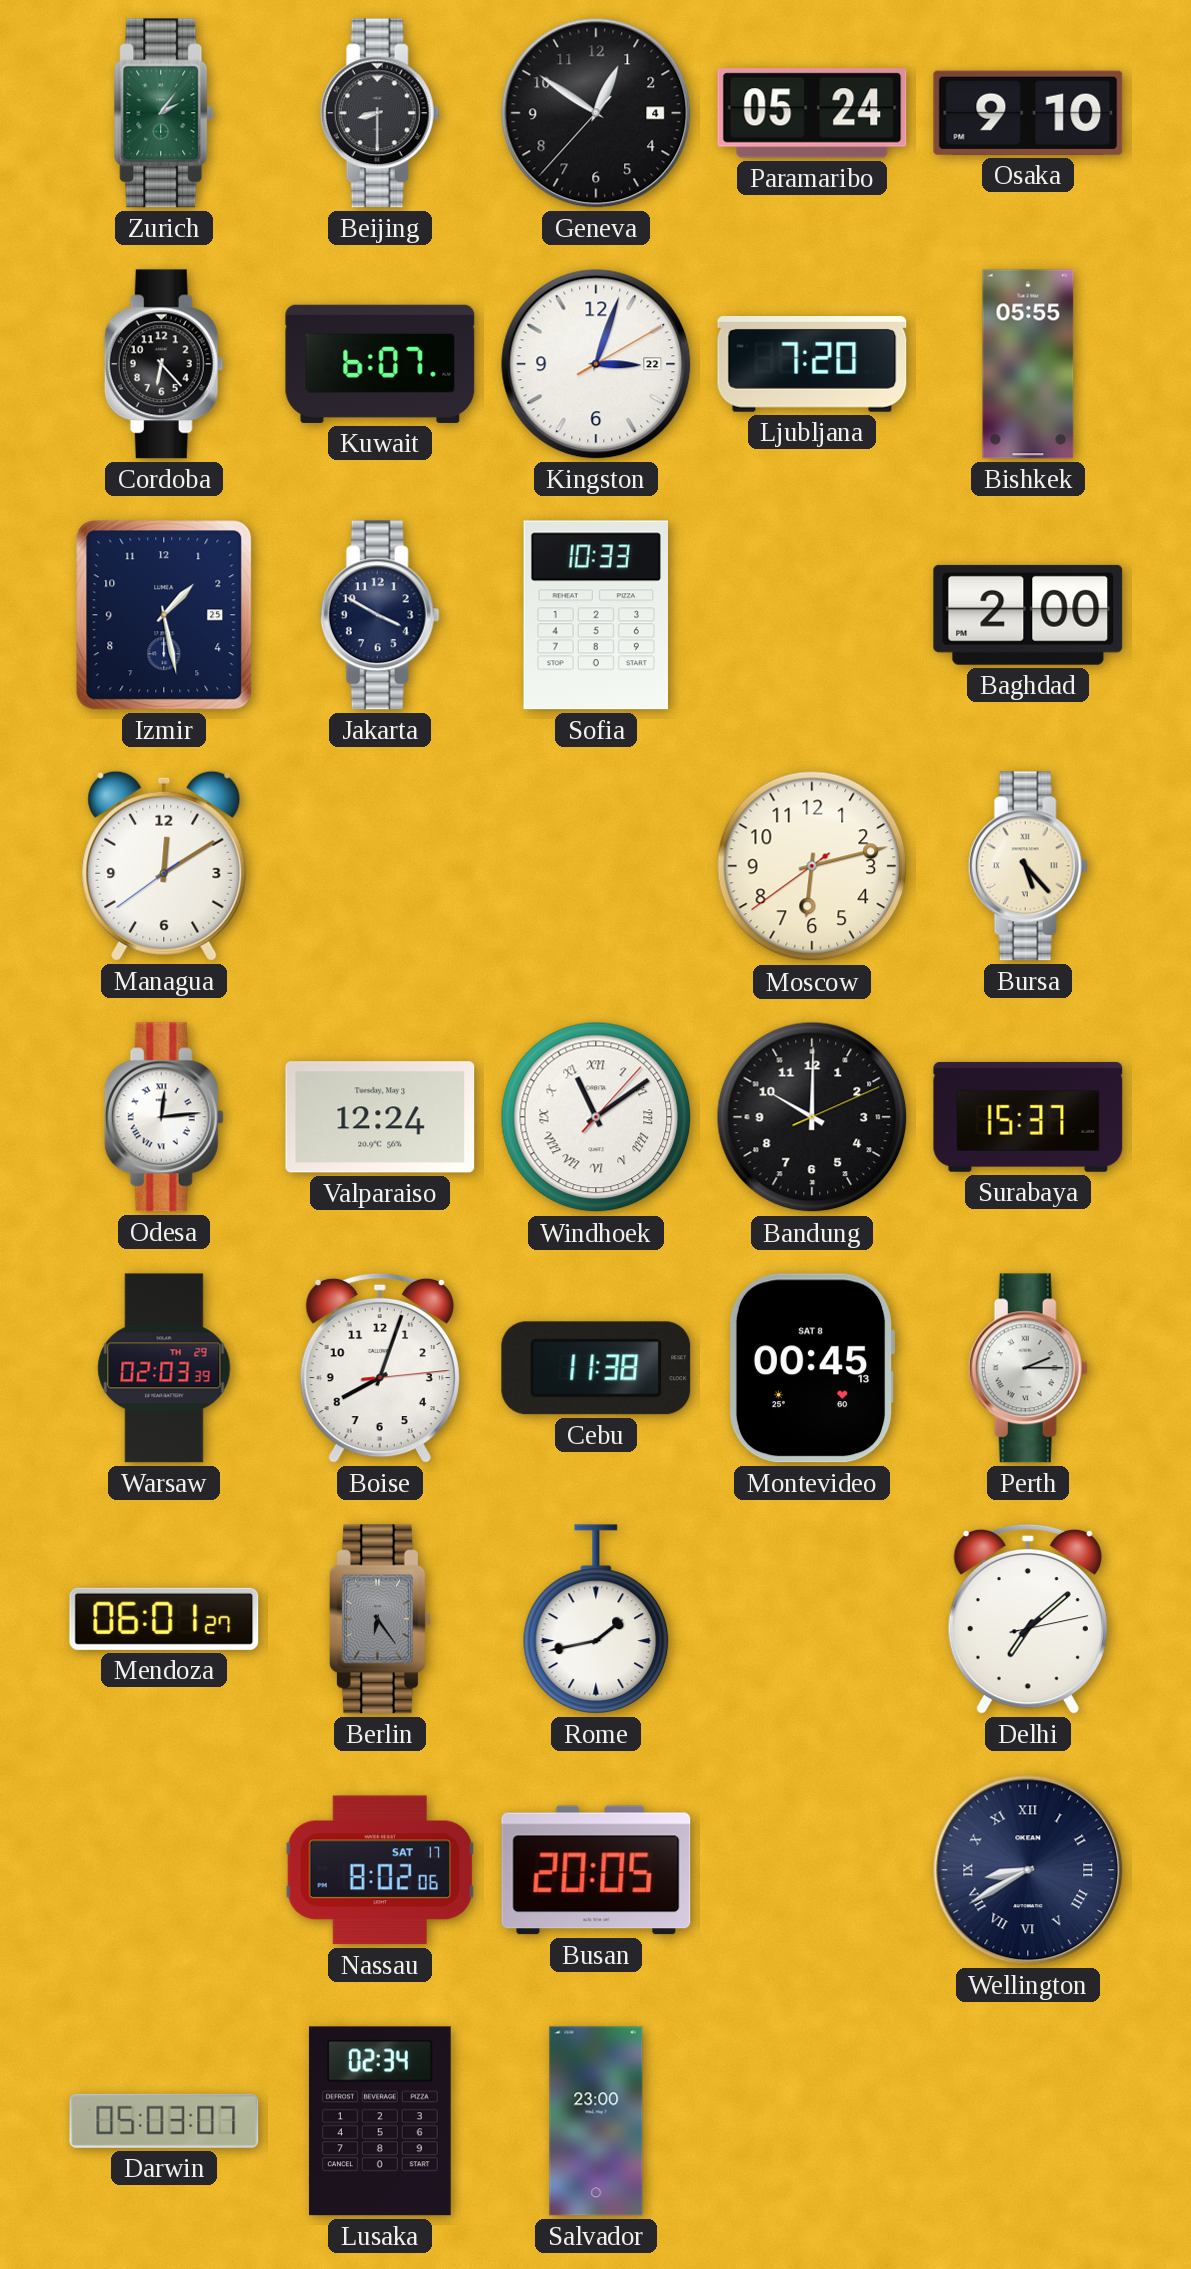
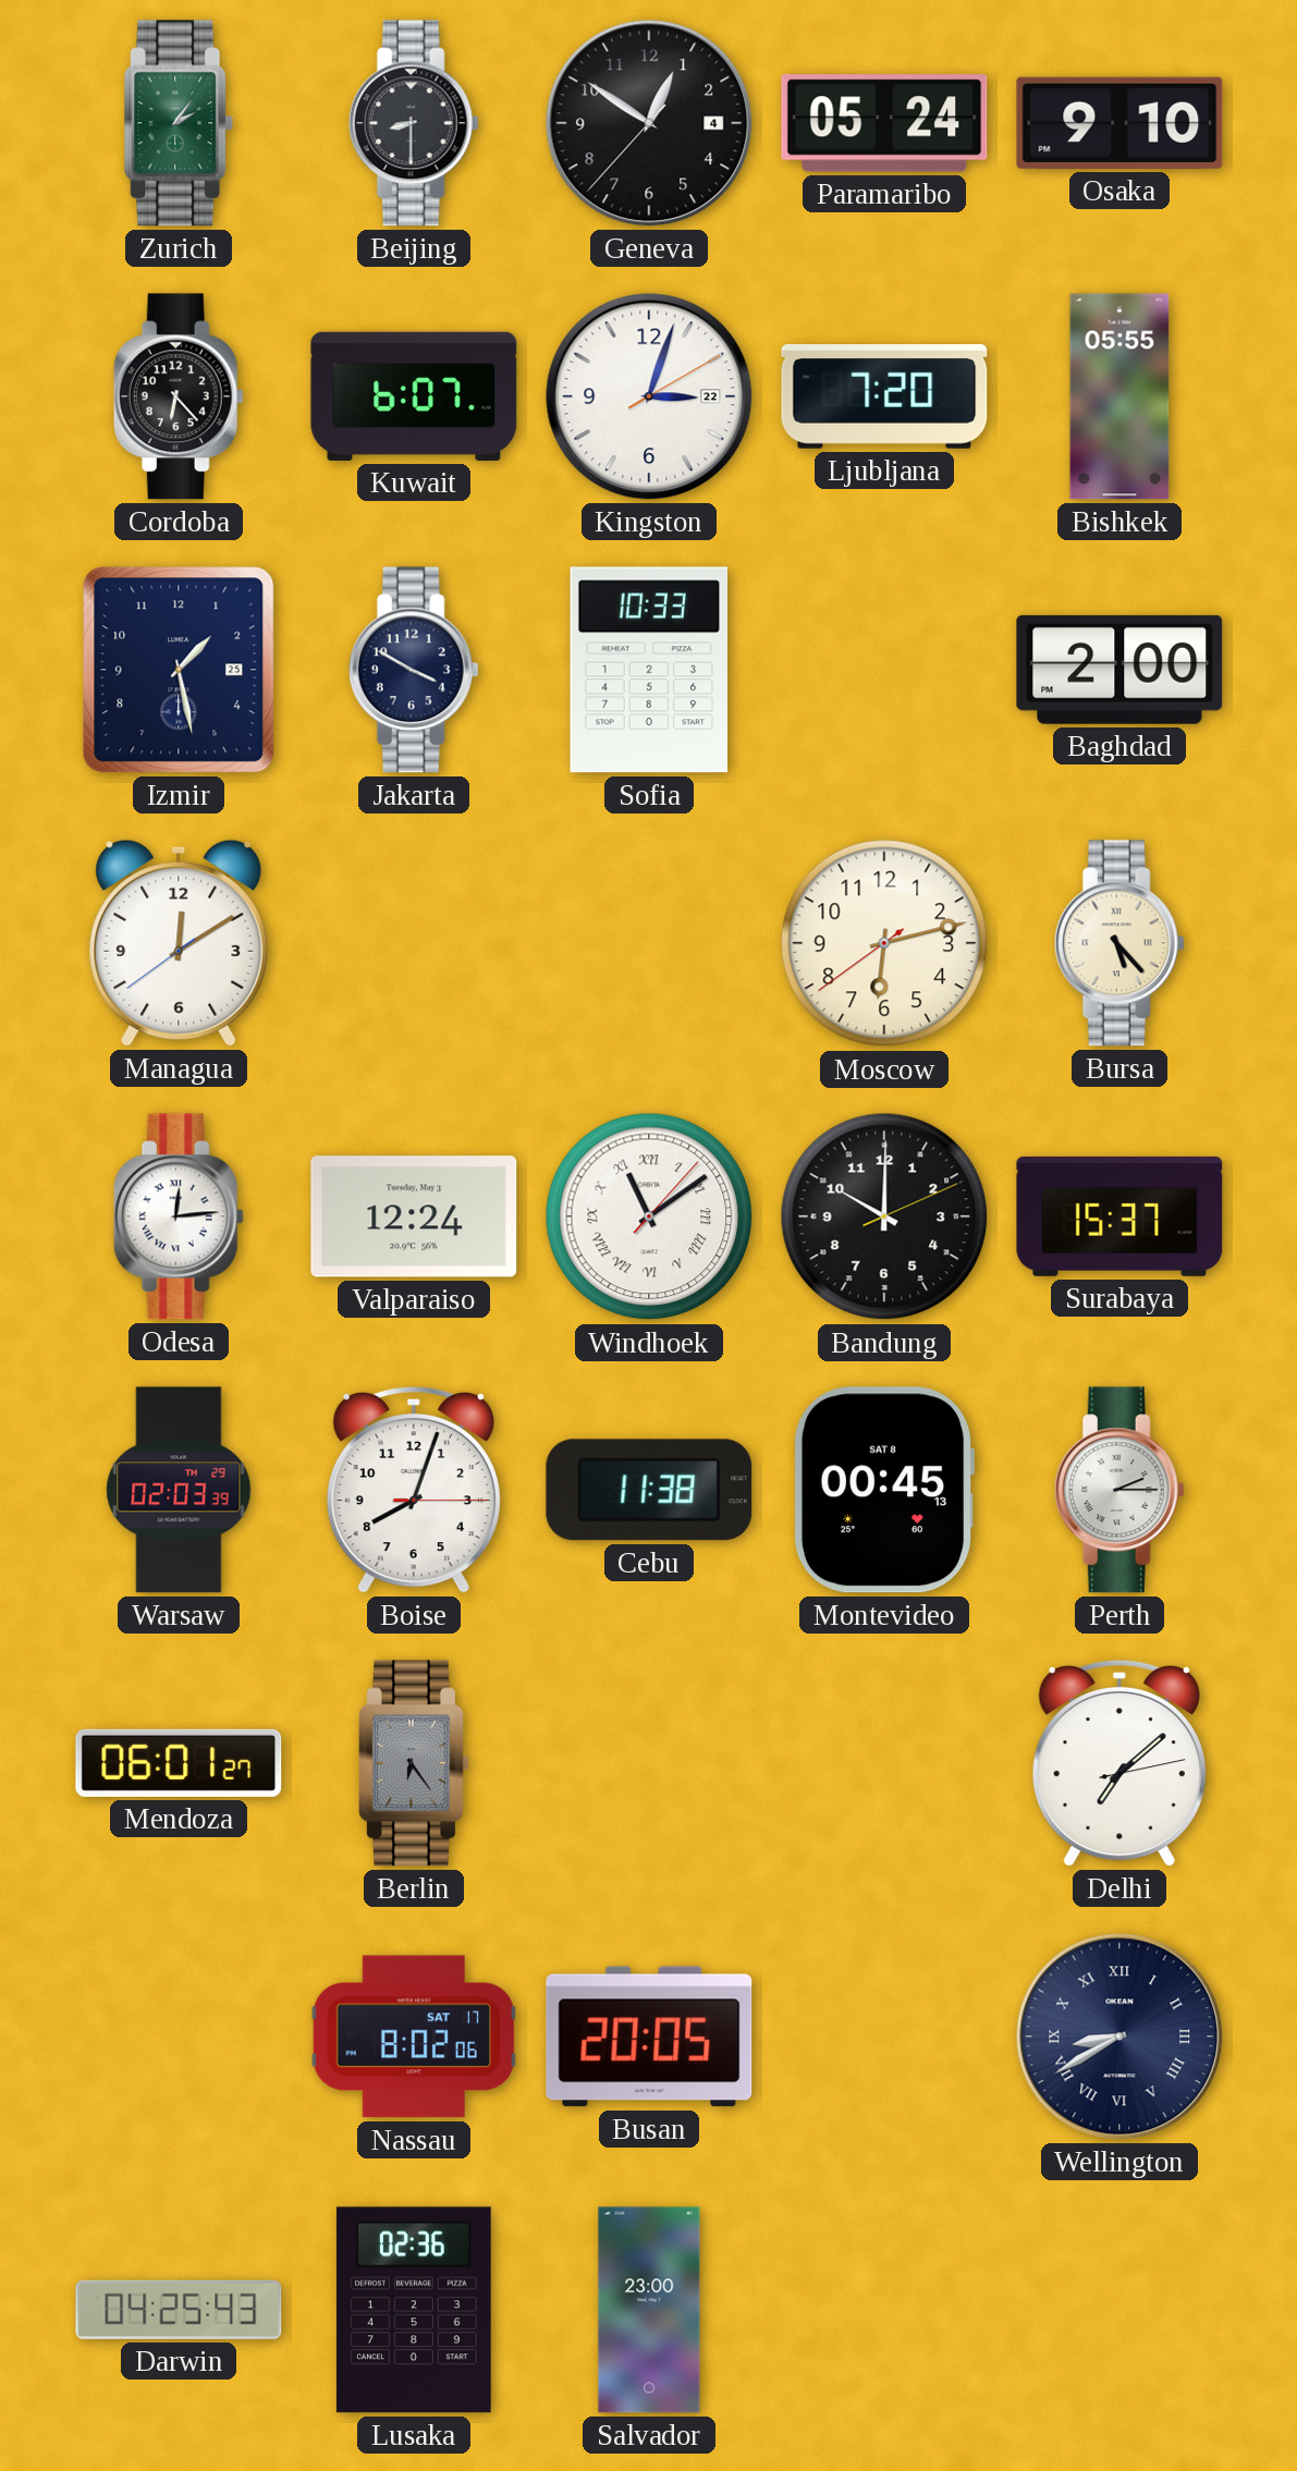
Boise: 8:03:14 -> 8:03:15
Rome: 1:43 -> none
Darwin: 05:03 -> 04:25
Lusaka: 02:34 -> 02:36
